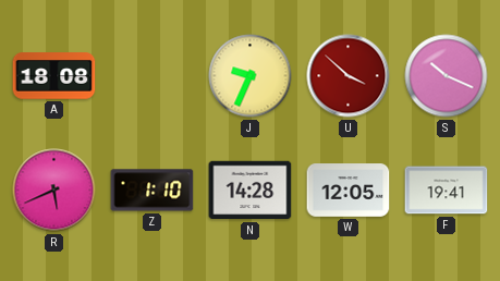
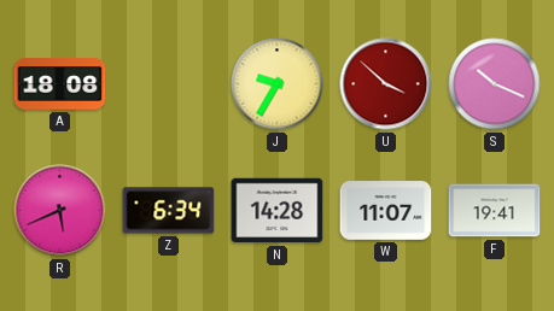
J: 9:34 -> 9:35
Z: 1:10 -> 6:34
W: 12:05 -> 11:07
